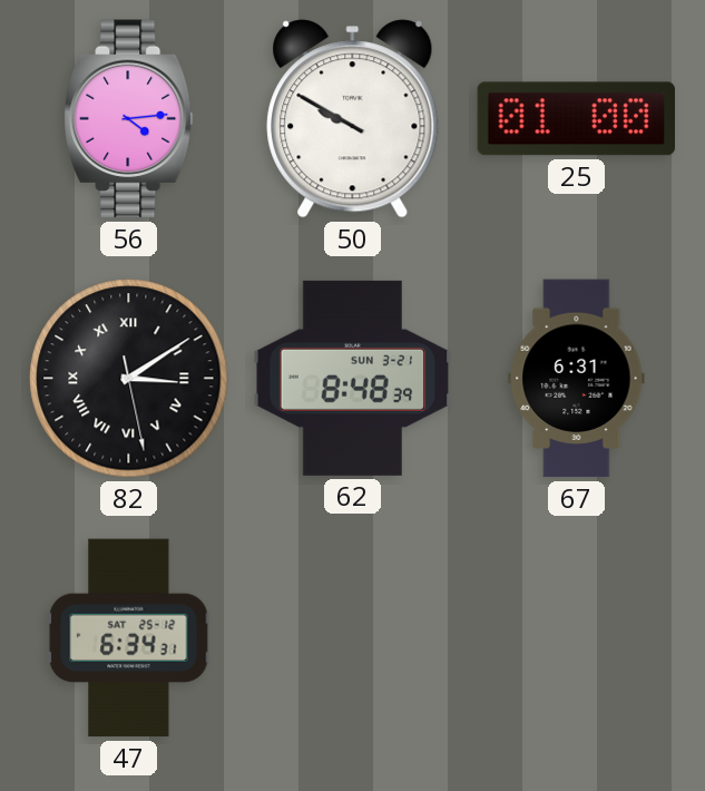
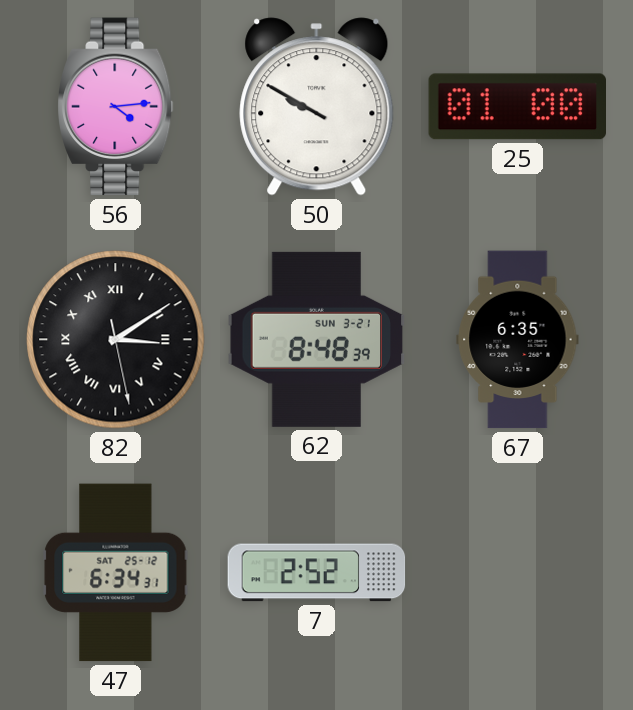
67: 6:31 -> 6:35
7: none -> 2:52
